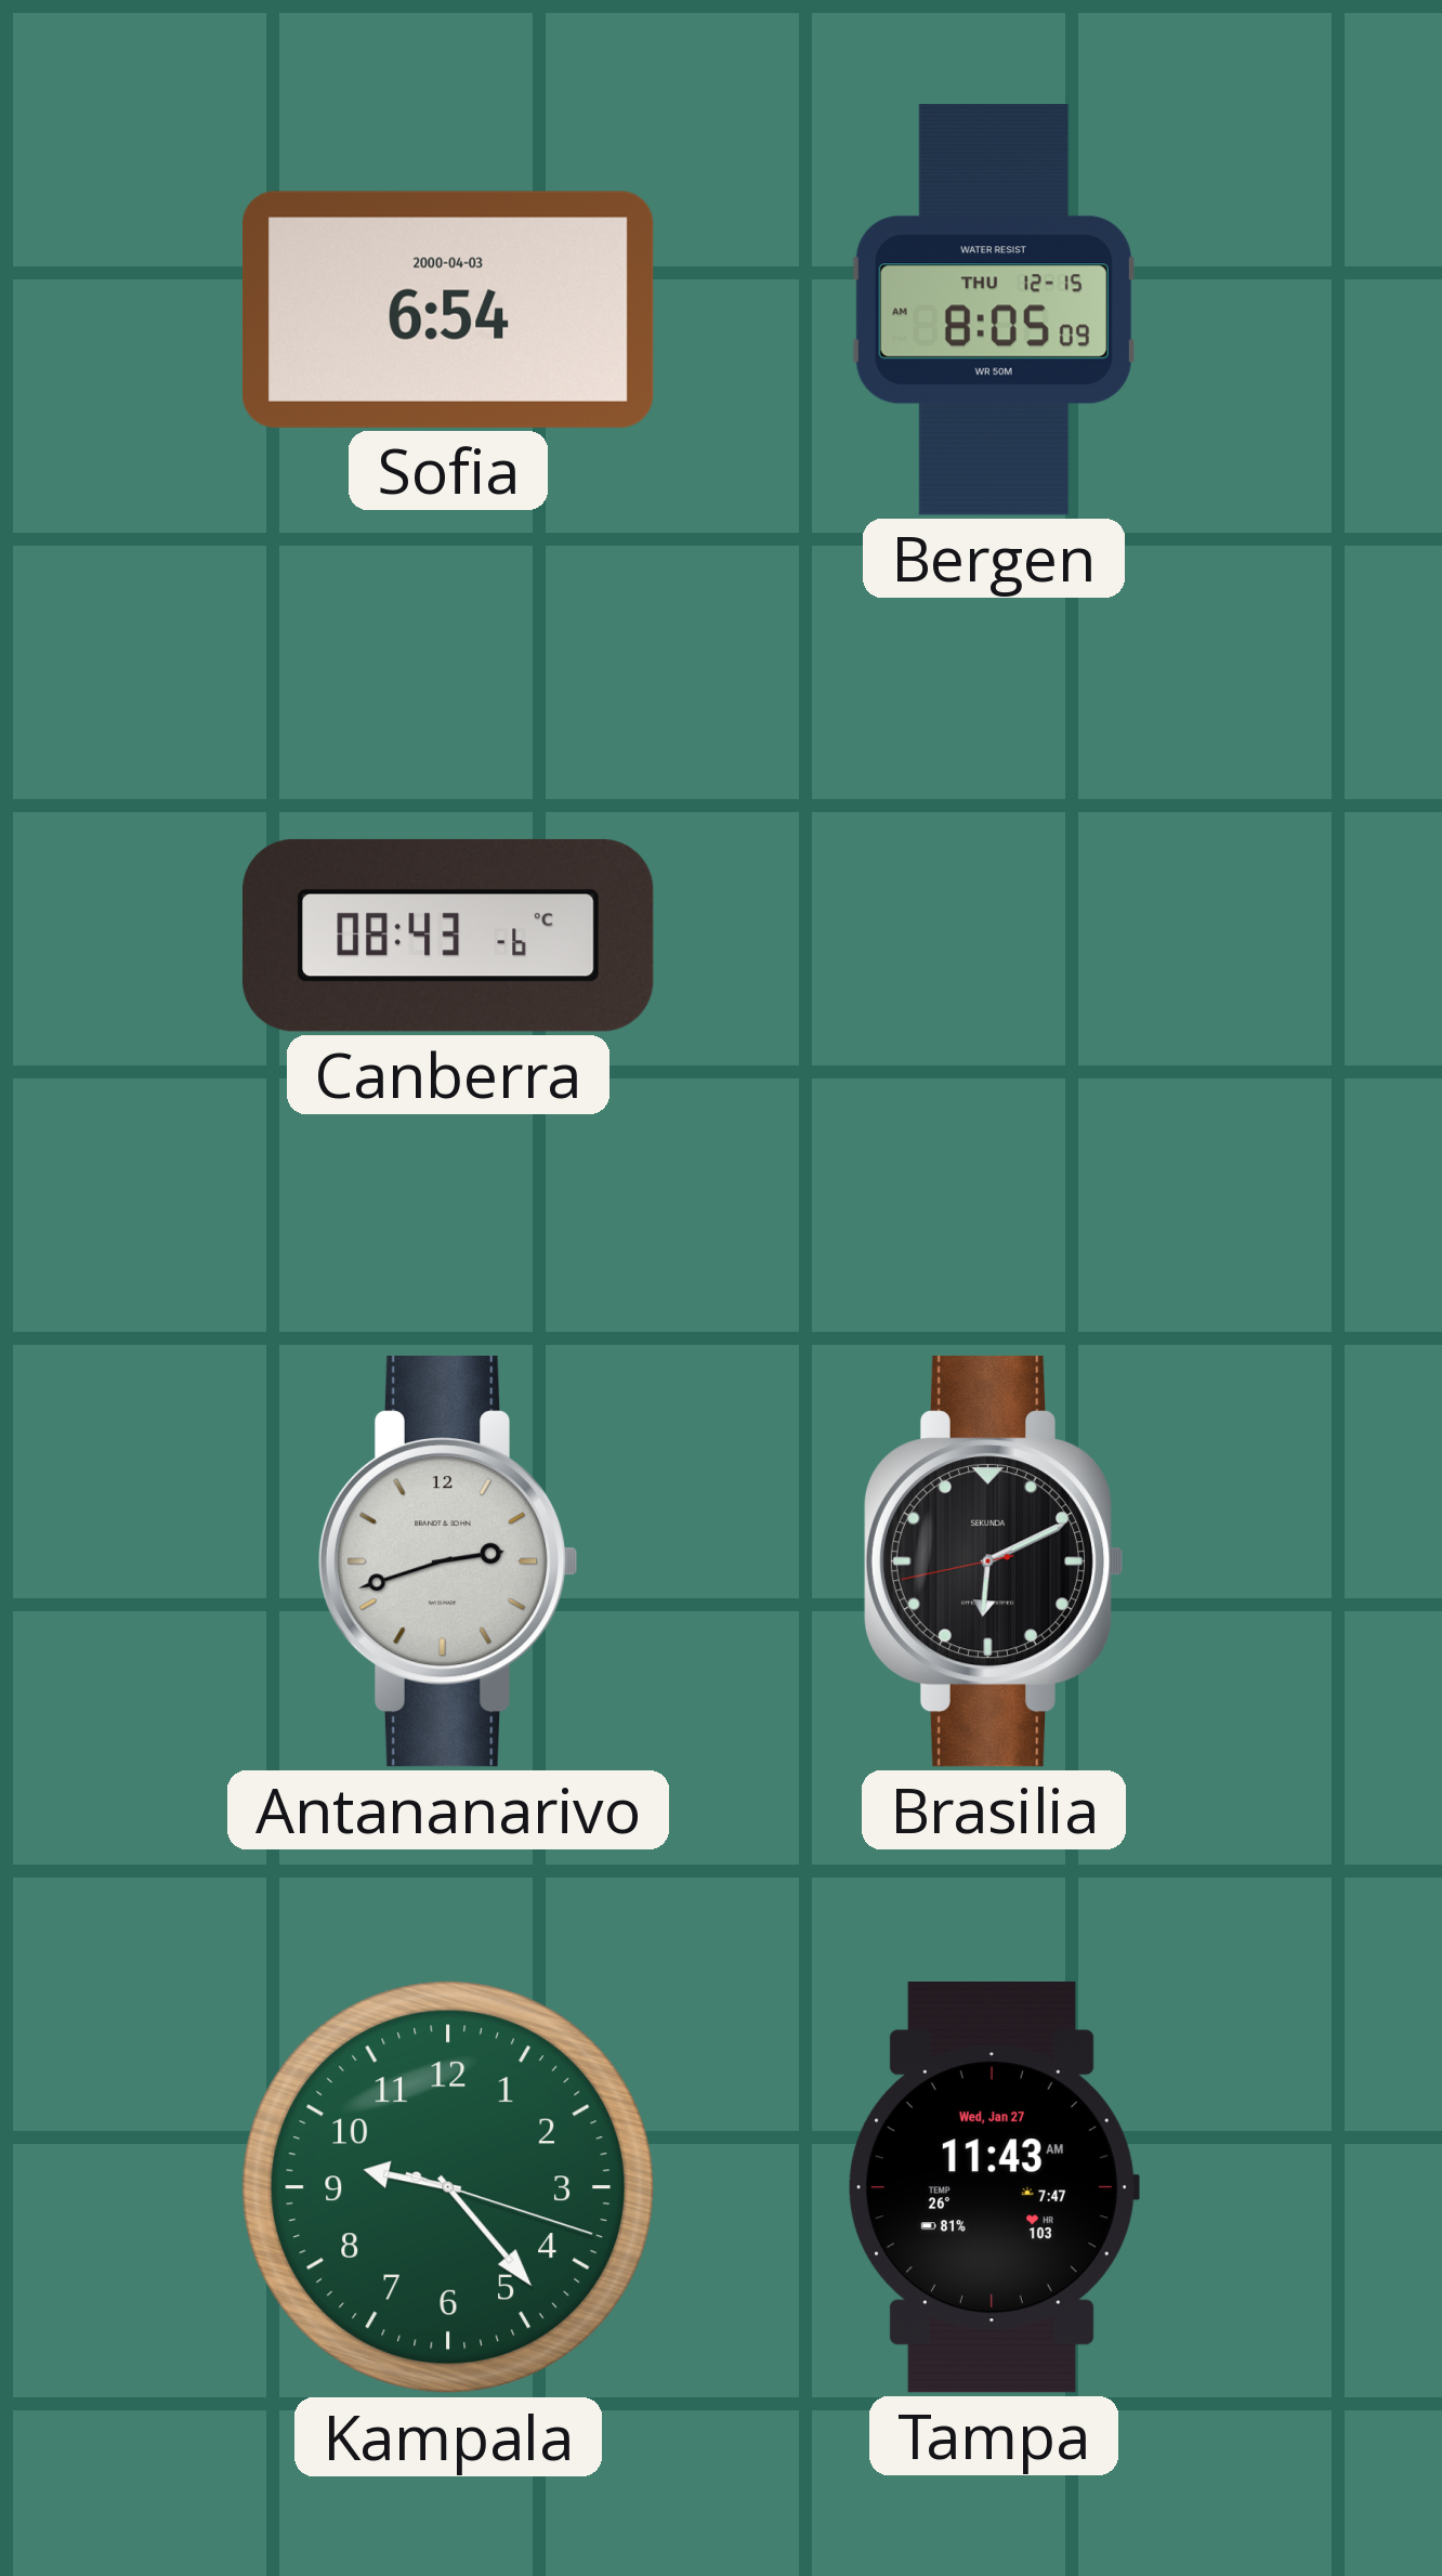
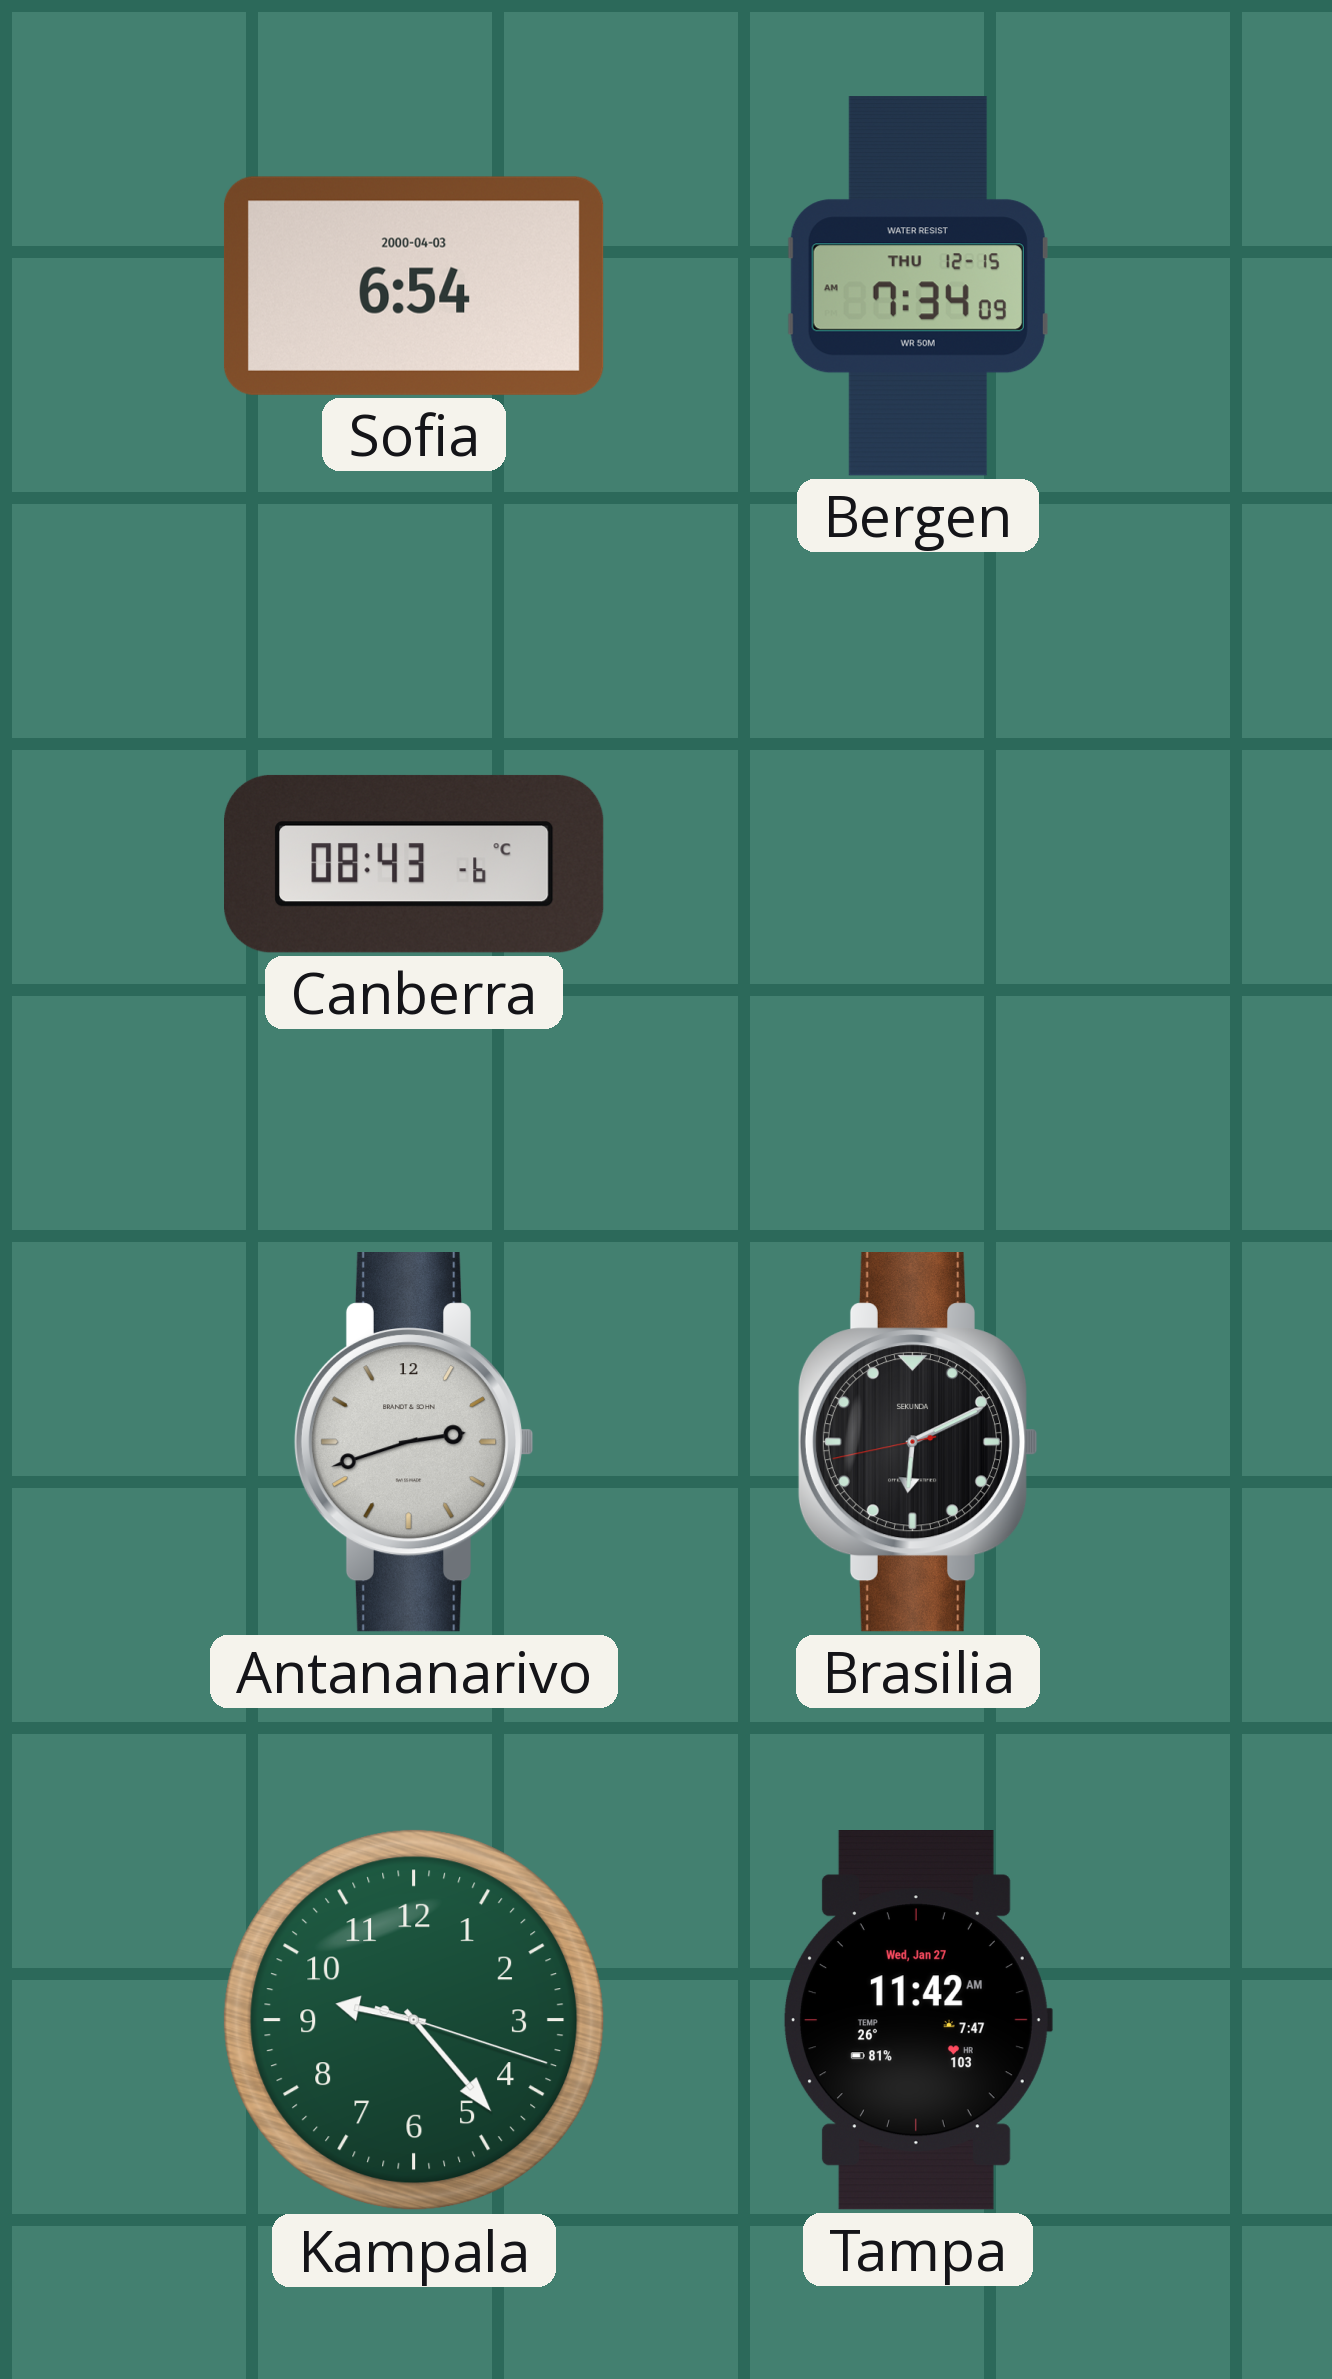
Bergen: 8:05 -> 7:34
Tampa: 11:43 -> 11:42
